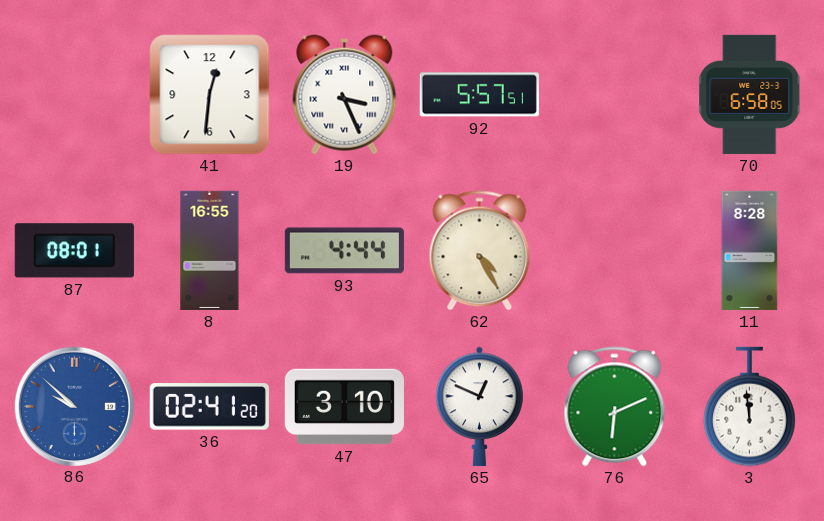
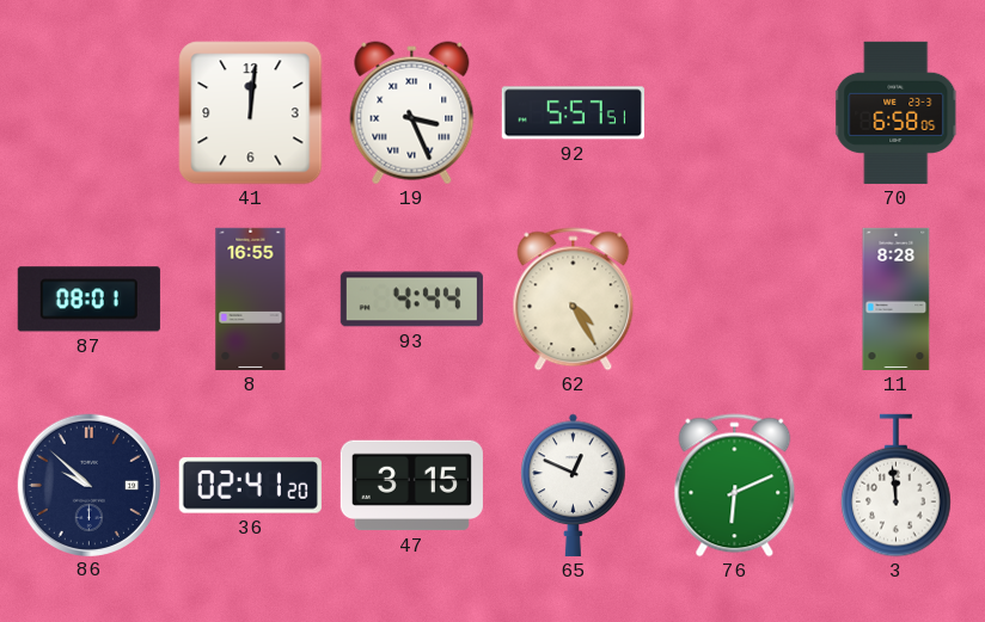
41: 12:31 -> 12:01
86 dial: blue -> navy
47: 3:10 -> 3:15
